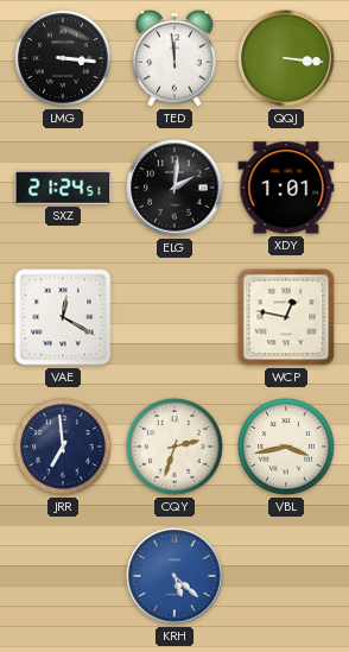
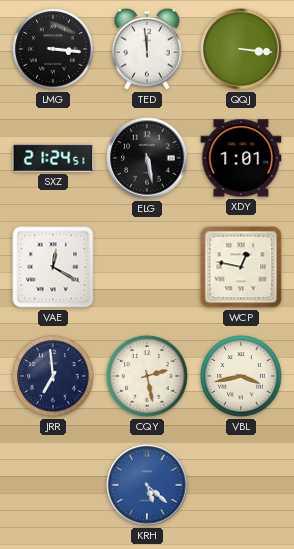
ELG: 2:01 -> 5:28
CQY: 2:33 -> 2:28
